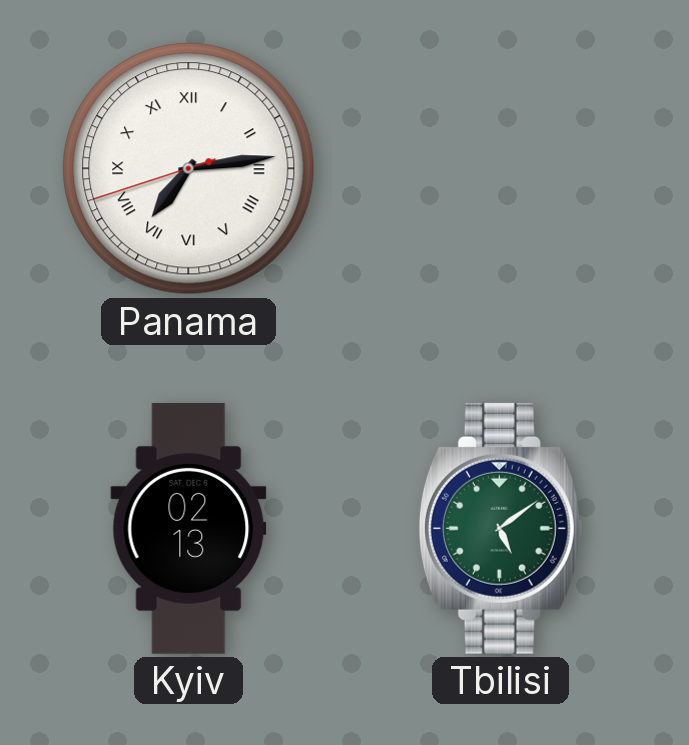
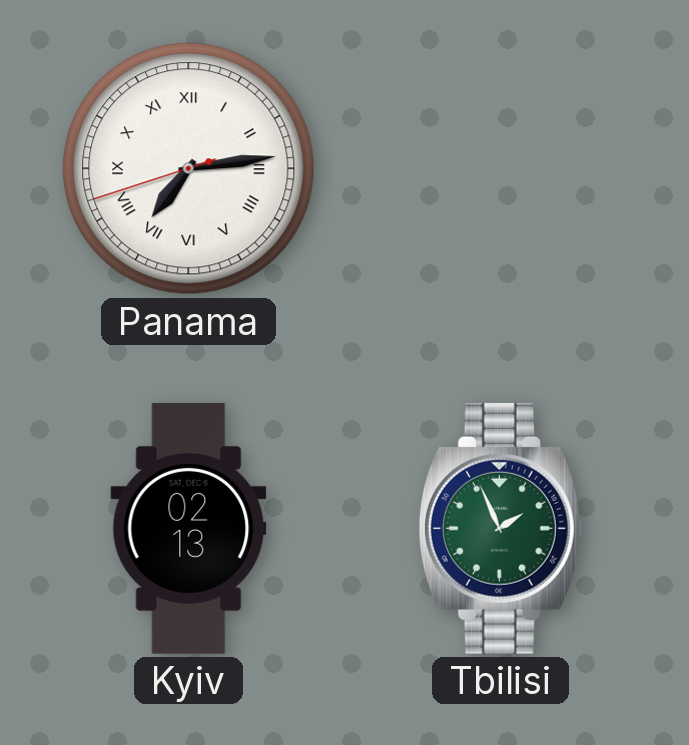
Tbilisi: 5:09 -> 1:56
